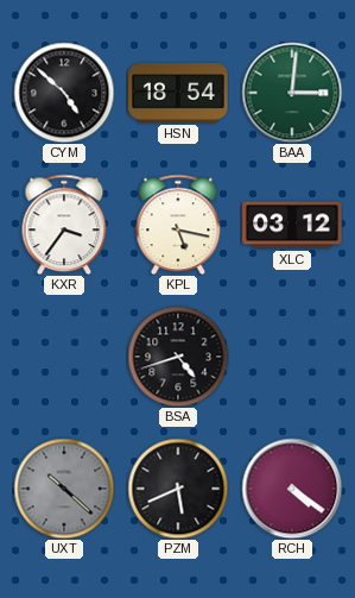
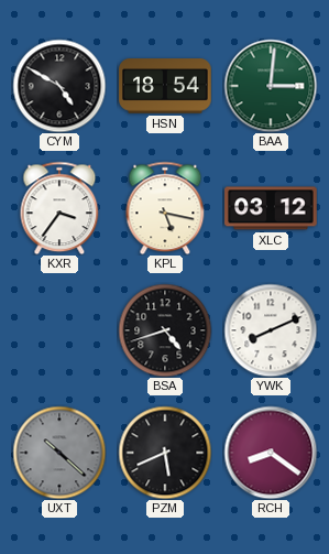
CYM: 4:52 -> 4:50
YWK: none -> 8:11
RCH: 4:21 -> 8:21
